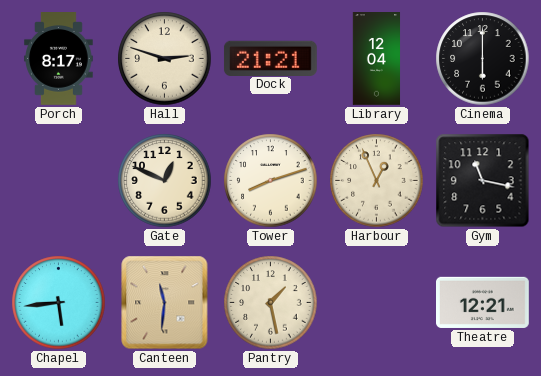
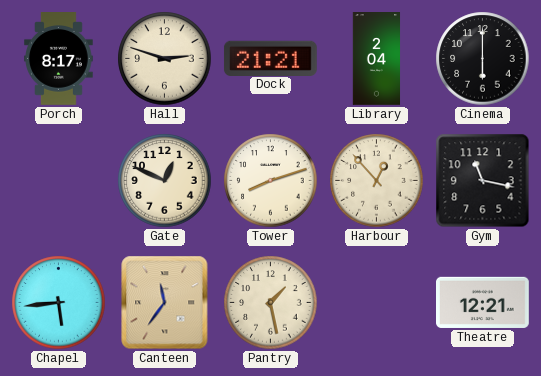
Library: 12:04 -> 2:04
Harbour: 12:56 -> 12:53
Canteen: 11:31 -> 11:36
